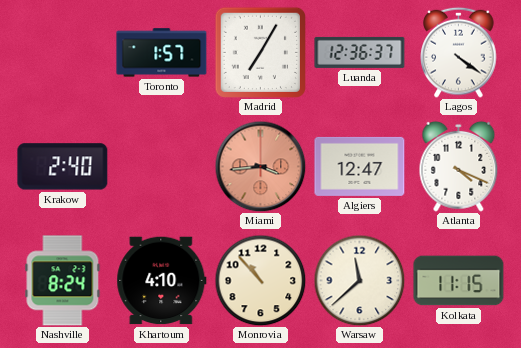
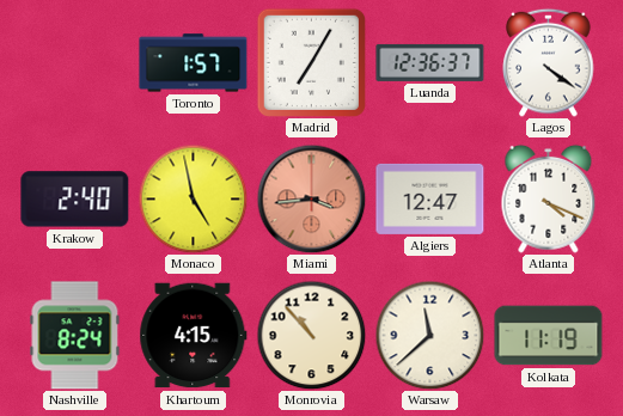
Monaco: none -> 4:58
Khartoum: 4:10 -> 4:15
Kolkata: 11:15 -> 11:19
